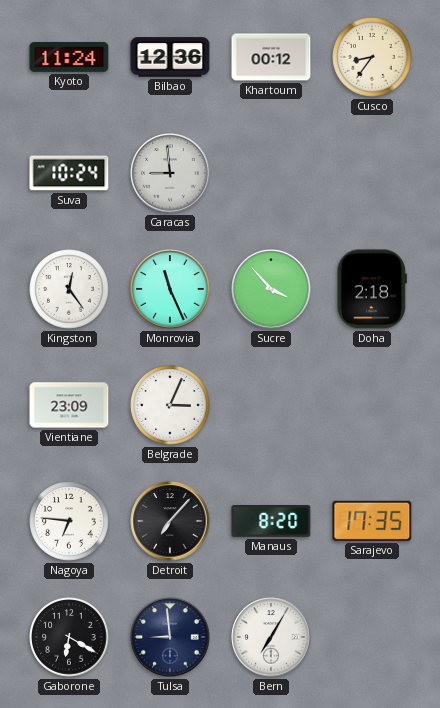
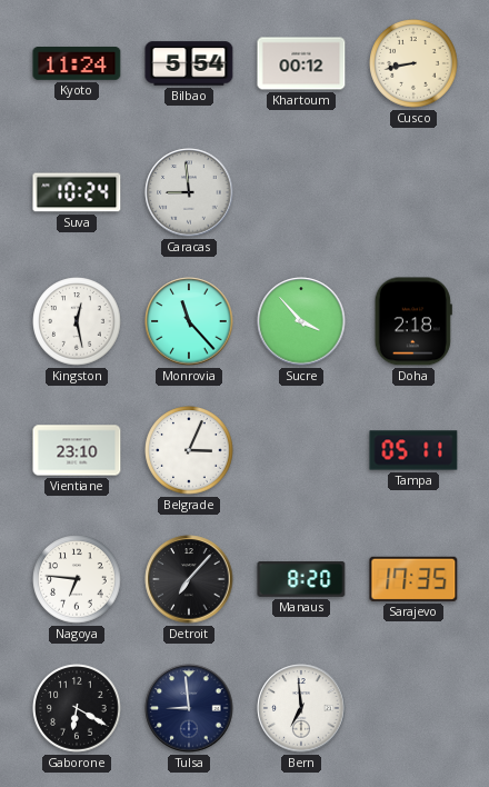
Bilbao: 12:36 -> 5:54
Cusco: 8:36 -> 8:43
Kingston: 12:24 -> 12:28
Monrovia: 11:26 -> 11:23
Vientiane: 23:09 -> 23:10
Tampa: none -> 05:11
Bern: 7:05 -> 6:59
